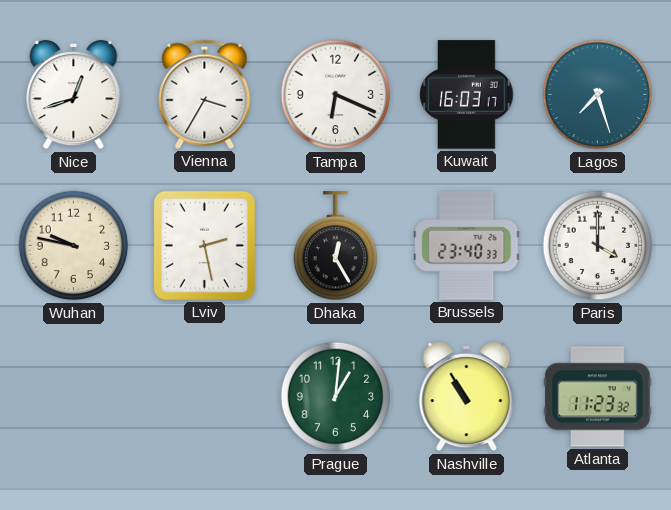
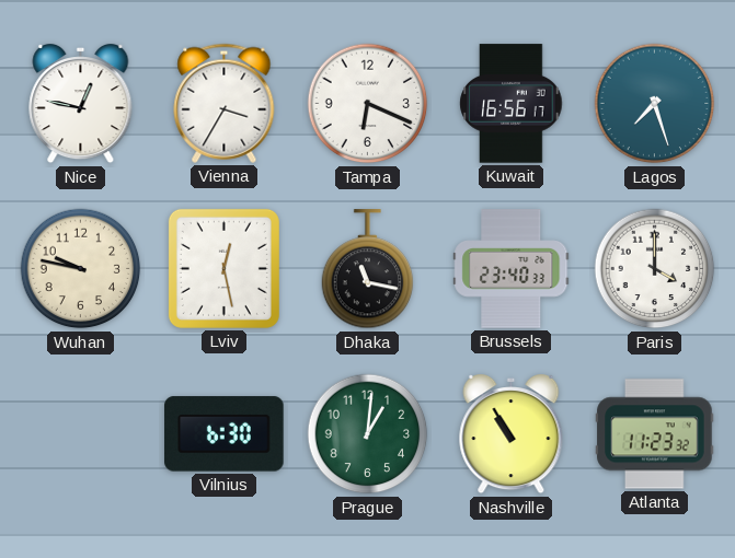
Nice: 12:42 -> 12:47
Kuwait: 16:03 -> 16:56
Lviv: 2:28 -> 12:28
Dhaka: 12:25 -> 11:17
Vilnius: none -> 6:30
